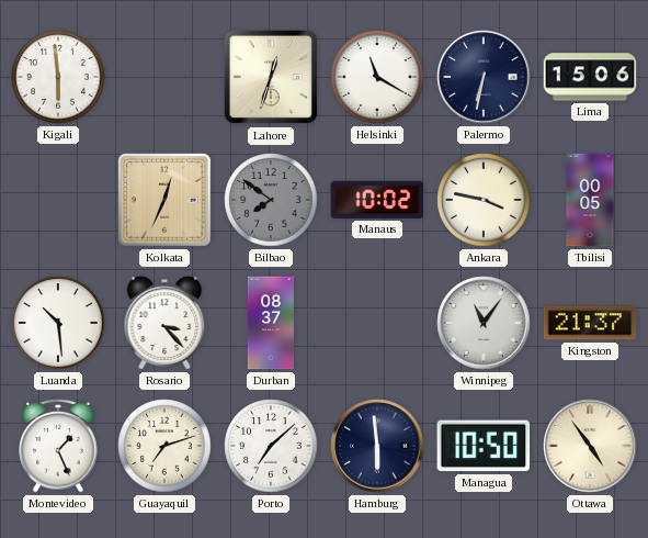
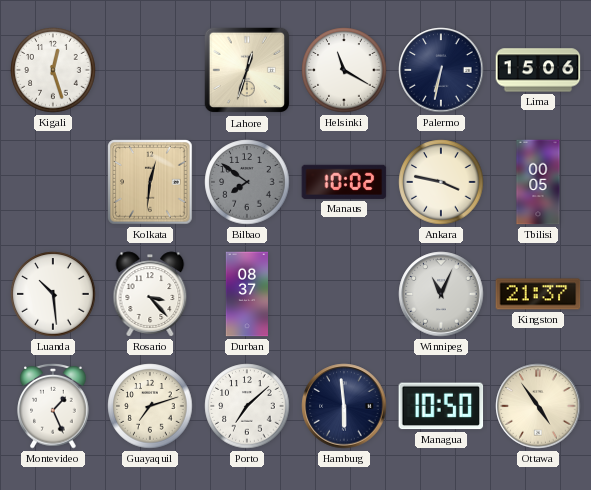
Kigali: 5:59 -> 12:27
Kolkata: 12:34 -> 12:31
Winnipeg: 11:06 -> 11:04
